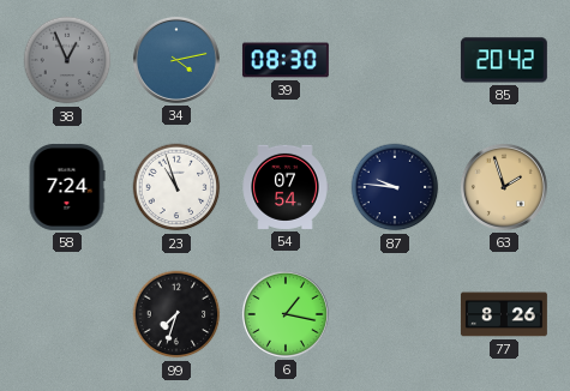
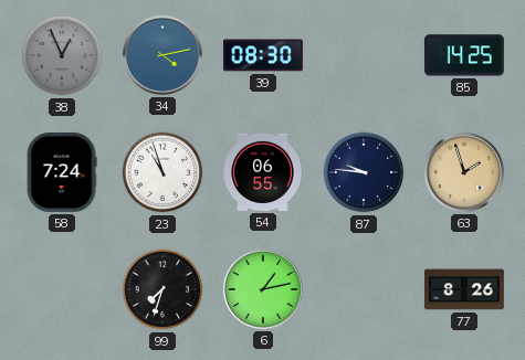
85: 20:42 -> 14:25
54: 07:54 -> 06:55
6: 1:17 -> 1:13
